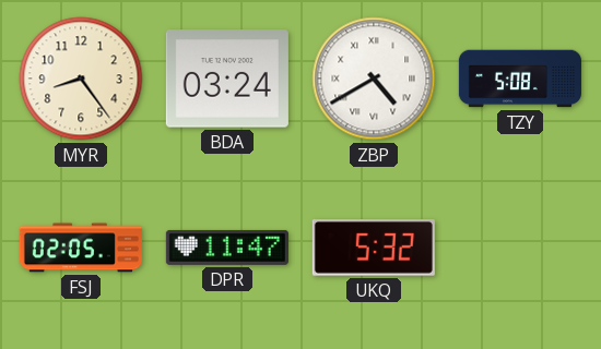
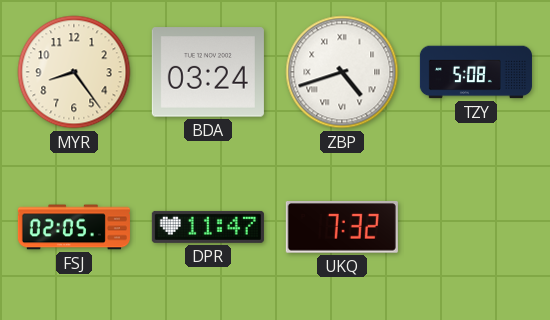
ZBP: 4:40 -> 4:42
UKQ: 5:32 -> 7:32
